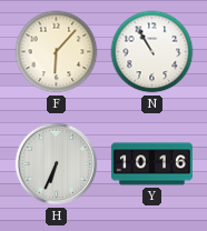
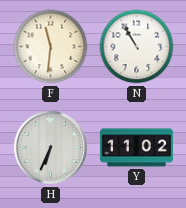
F: 6:07 -> 11:31
Y: 10:16 -> 11:02
